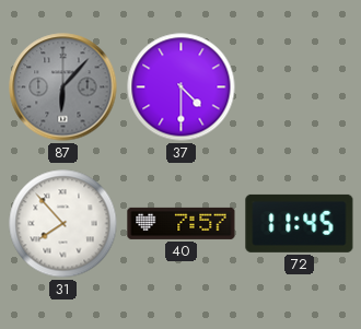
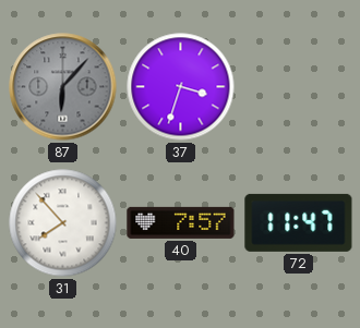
37: 4:30 -> 3:33
72: 11:45 -> 11:47
